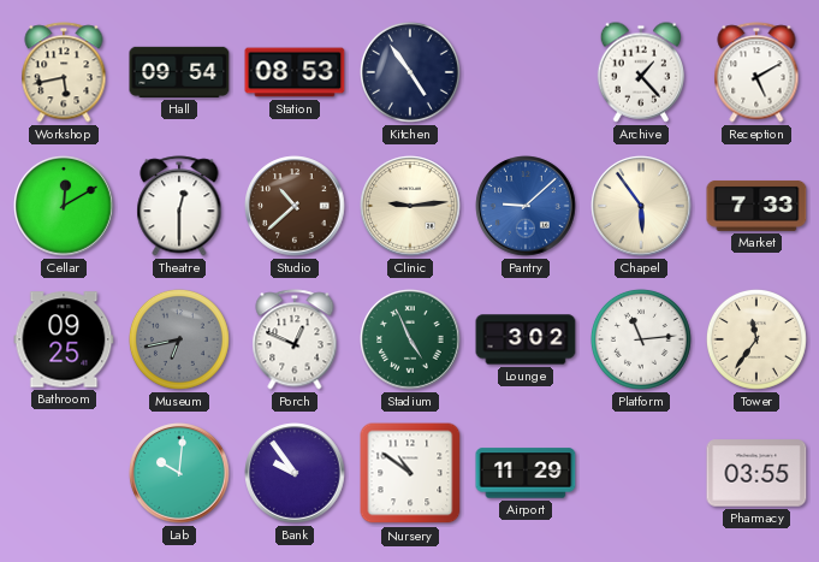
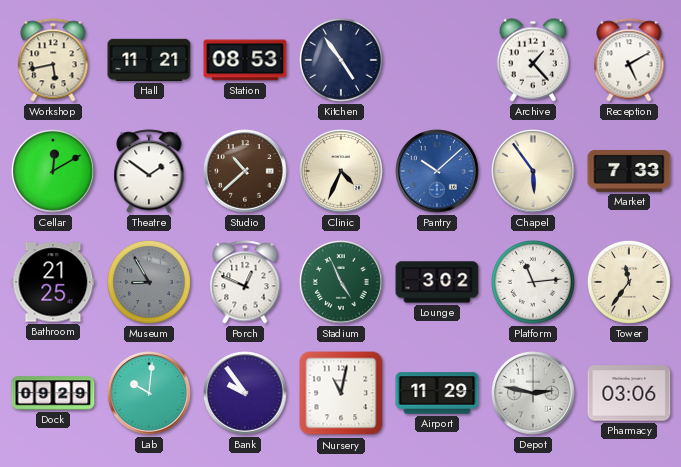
Hall: 09:54 -> 11:21
Theatre: 12:30 -> 1:51
Clinic: 9:14 -> 4:34
Pantry: 9:08 -> 10:08
Bathroom: 09:25 -> 21:25
Museum: 6:43 -> 8:55
Dock: none -> 09:29
Nursery: 10:51 -> 11:02
Depot: none -> 2:47
Pharmacy: 03:55 -> 03:06
